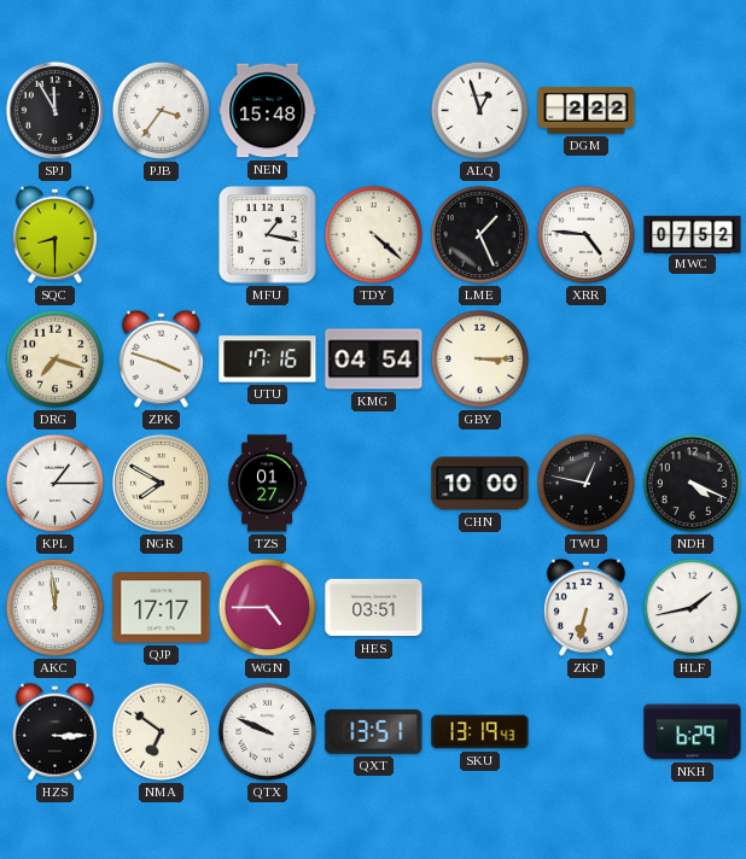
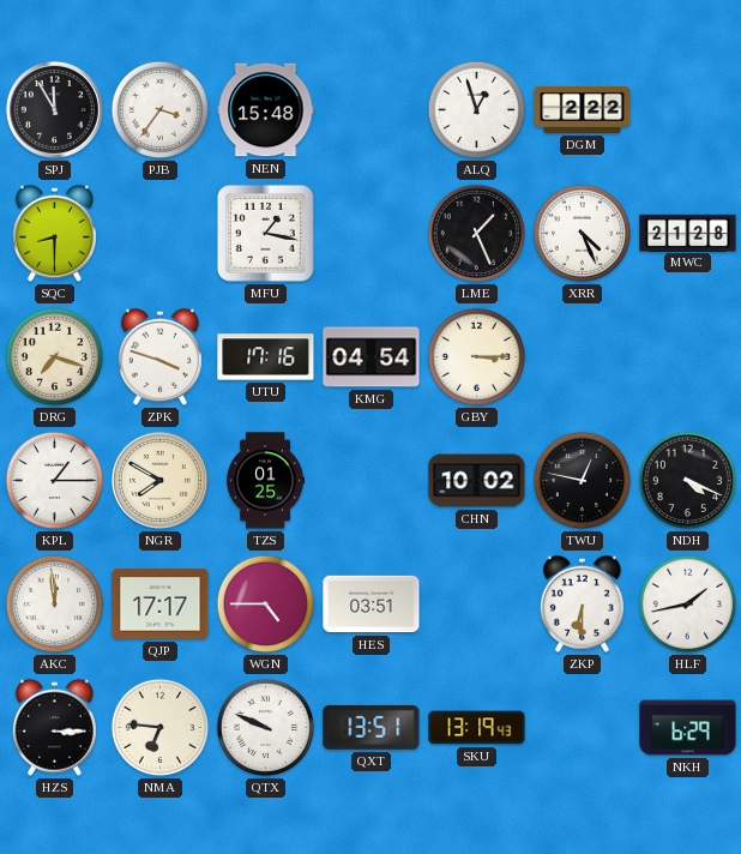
TDY: 4:22 -> none
XRR: 4:46 -> 4:26
MWC: 07:52 -> 21:28
TZS: 01:27 -> 01:25
CHN: 10:00 -> 10:02
ZKP: 6:32 -> 6:30
NMA: 6:51 -> 6:46
